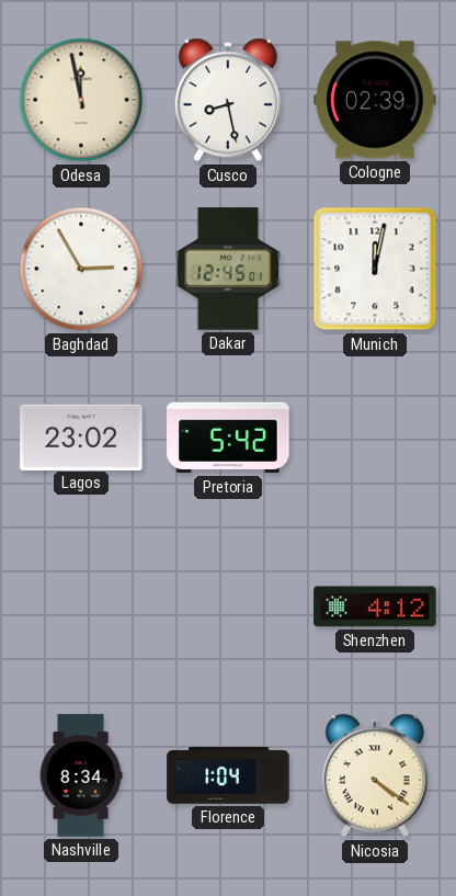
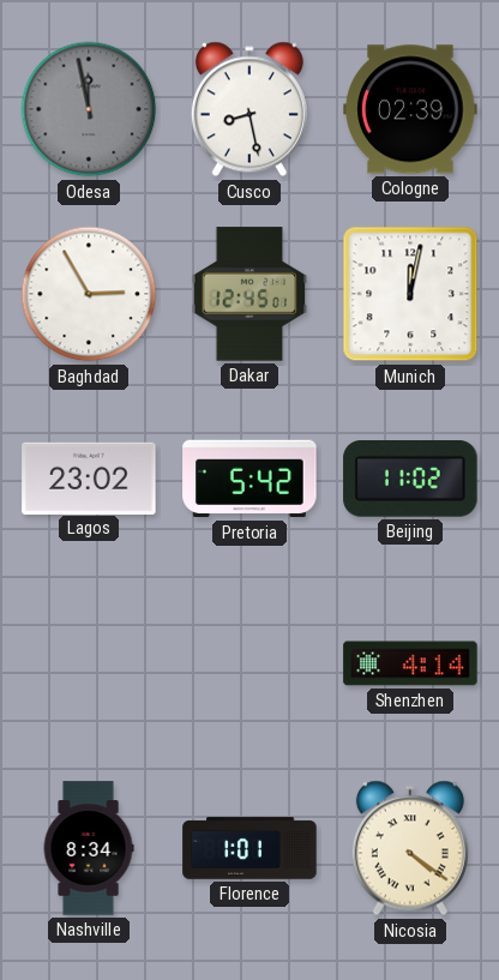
Odesa dial: cream -> grey
Beijing: none -> 11:02
Shenzhen: 4:12 -> 4:14
Florence: 1:04 -> 1:01
